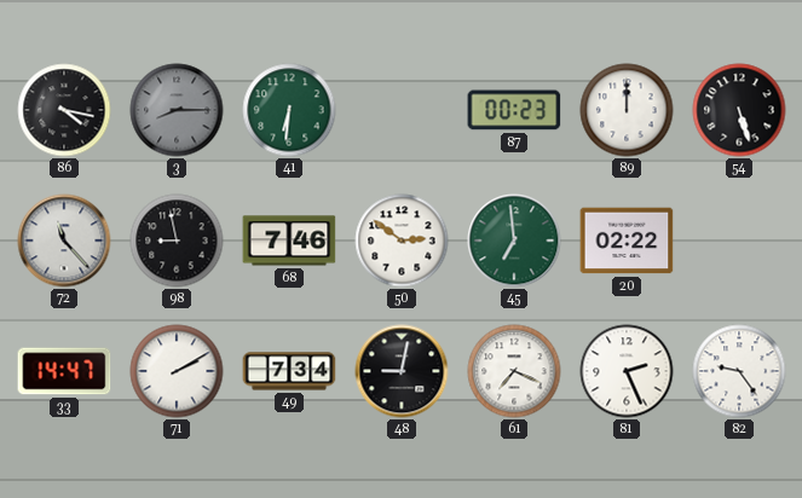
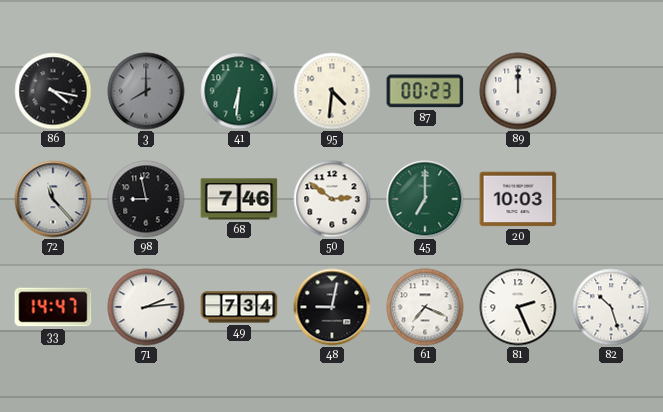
3: 8:15 -> 8:00
95: none -> 4:31
54: 5:27 -> none
45: 6:59 -> 7:00
20: 02:22 -> 10:03
71: 2:10 -> 2:14
82: 9:24 -> 10:27
